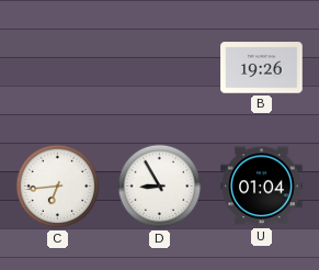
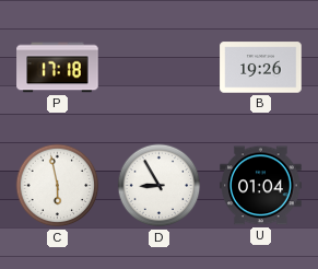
P: none -> 17:18
C: 6:44 -> 5:58
